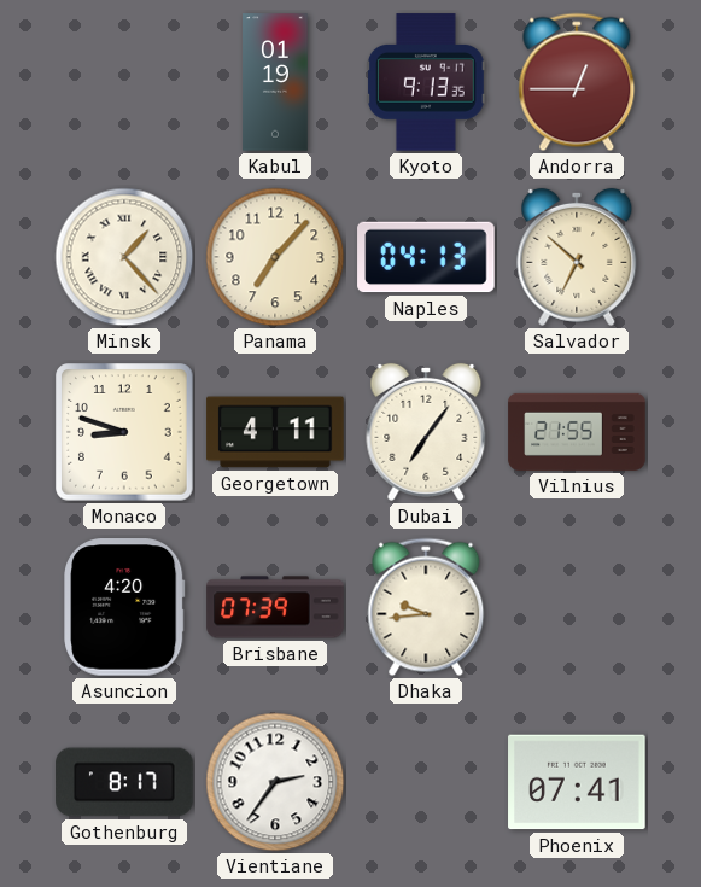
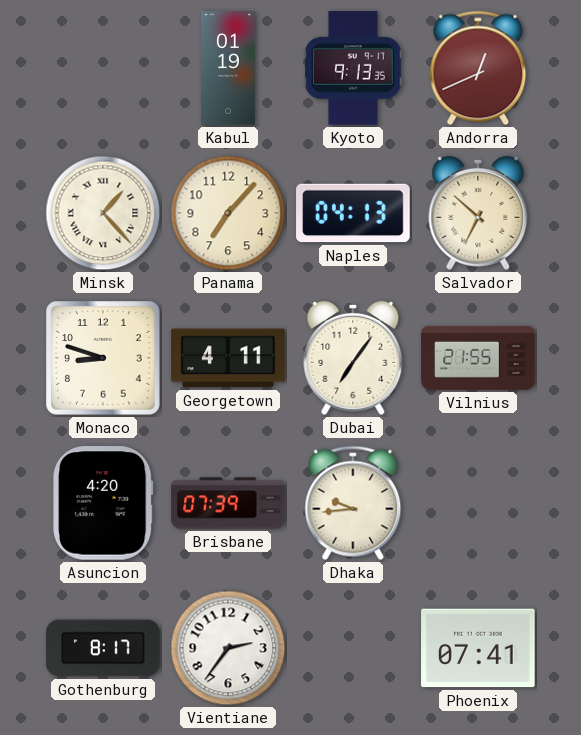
Andorra: 12:45 -> 12:41
